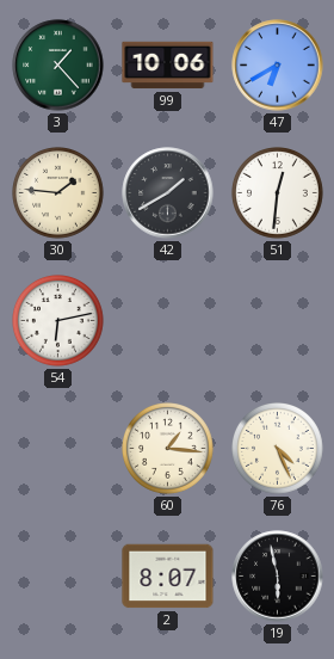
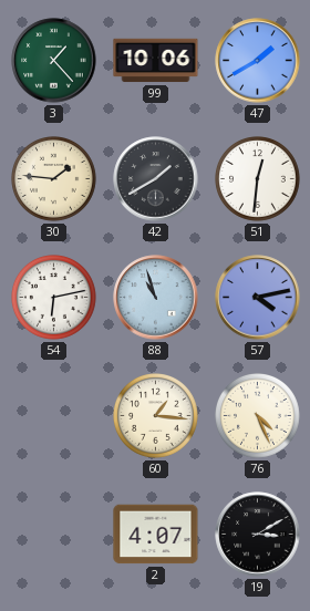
47: 6:40 -> 1:40
88: none -> 10:57
57: none -> 4:13
2: 8:07 -> 4:07
19: 5:58 -> 3:10
